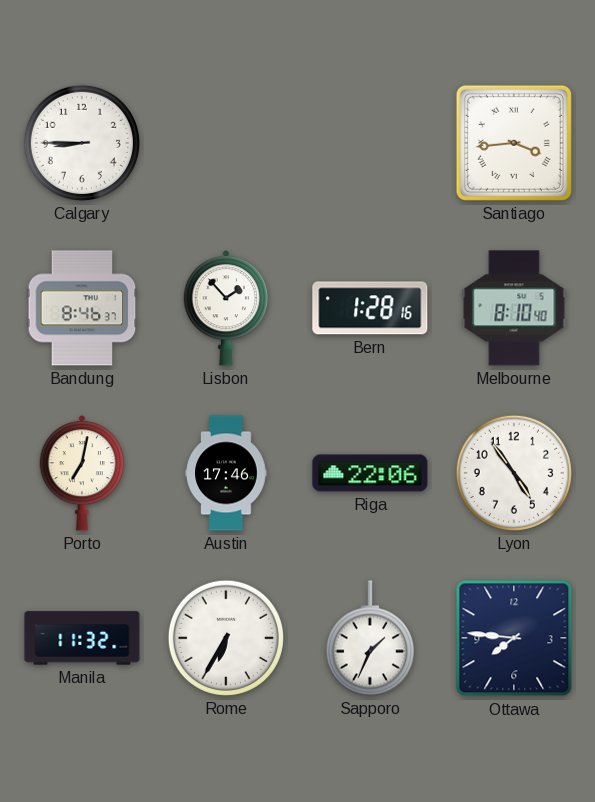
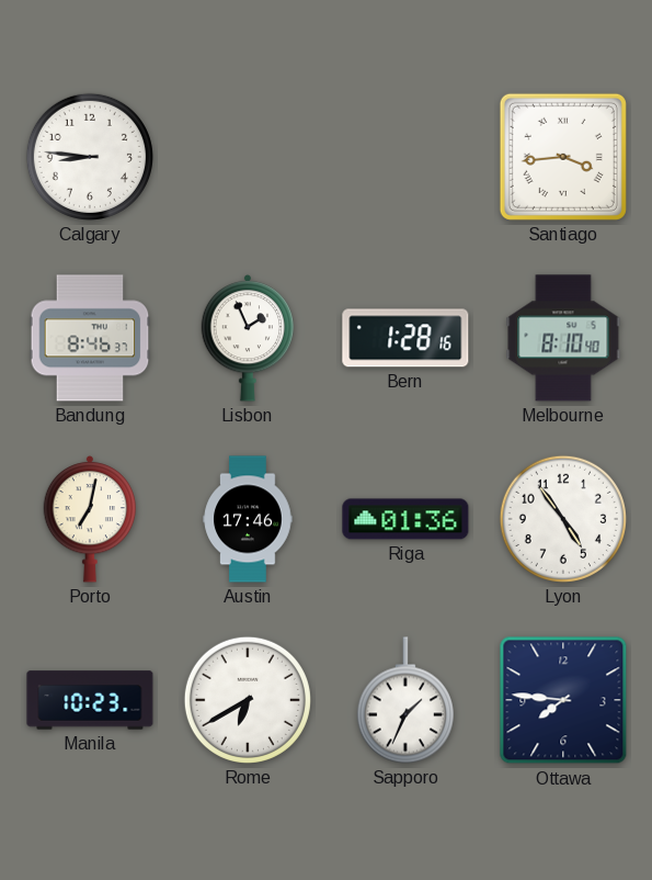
Calgary: 8:45 -> 8:46
Lisbon: 1:53 -> 1:56
Riga: 22:06 -> 01:36
Manila: 11:32 -> 10:23
Rome: 6:35 -> 6:40
